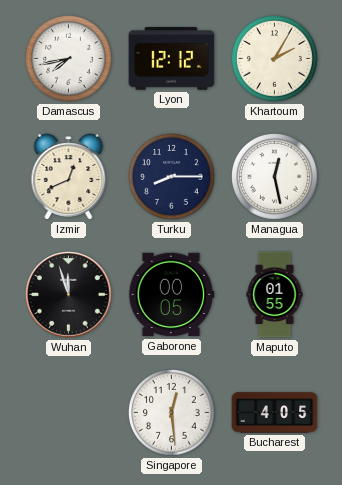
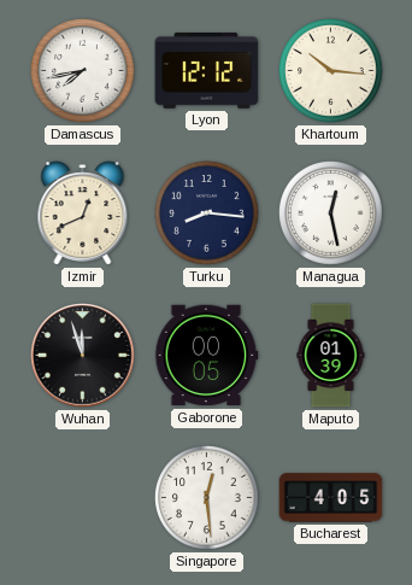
Khartoum: 2:05 -> 10:16
Turku: 8:15 -> 8:16
Maputo: 01:55 -> 01:39
